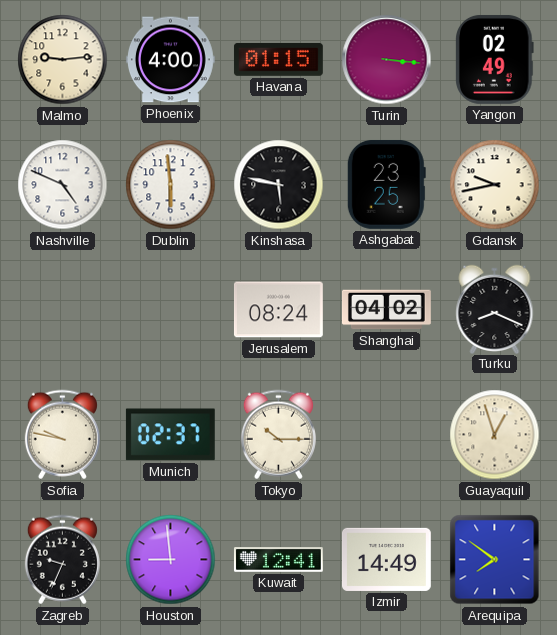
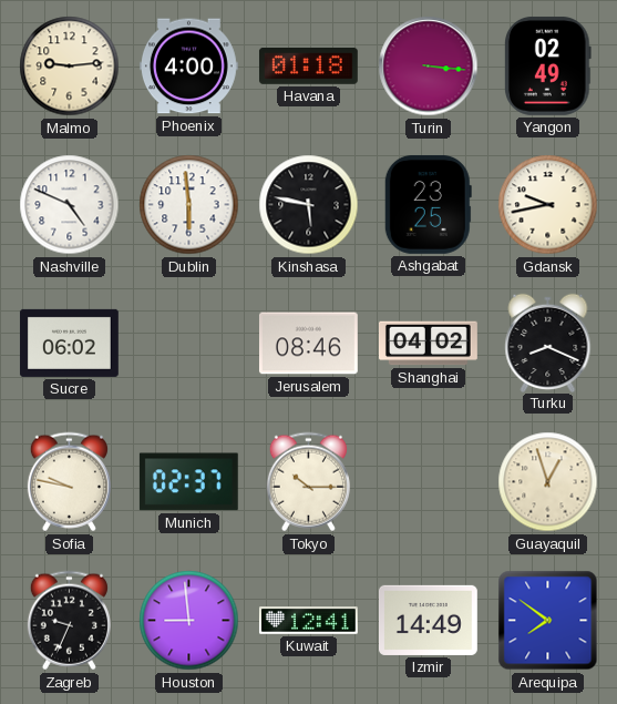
Havana: 01:15 -> 01:18
Sucre: none -> 06:02
Jerusalem: 08:24 -> 08:46
